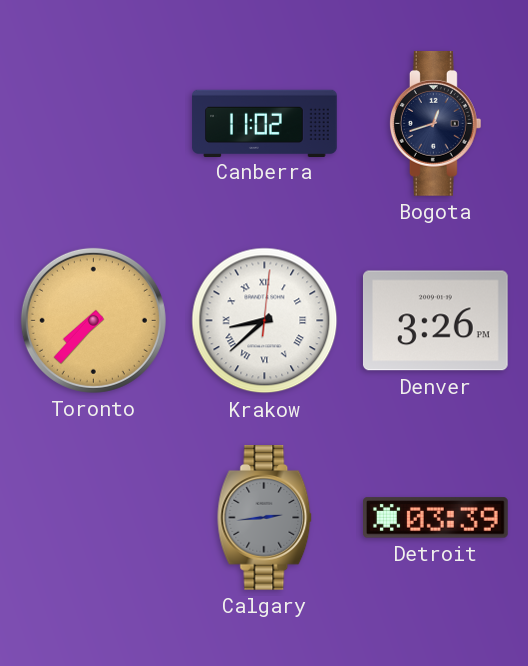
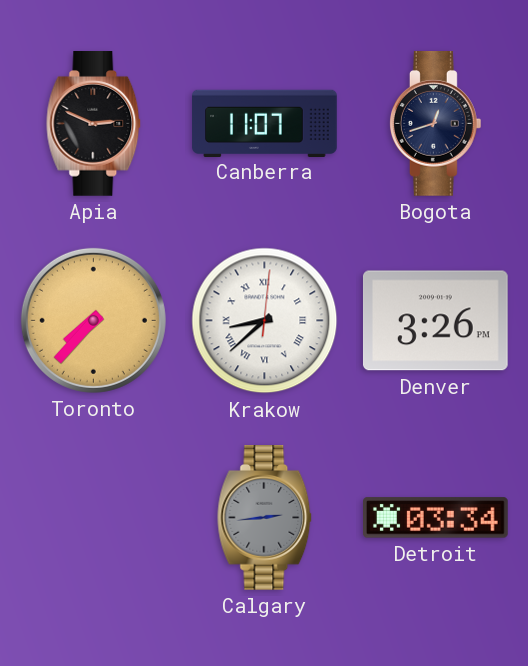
Apia: none -> 2:49
Canberra: 11:02 -> 11:07
Detroit: 03:39 -> 03:34
